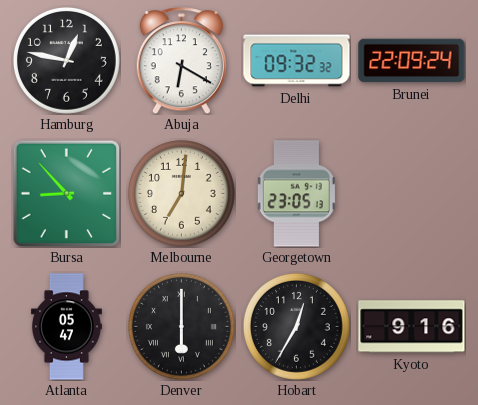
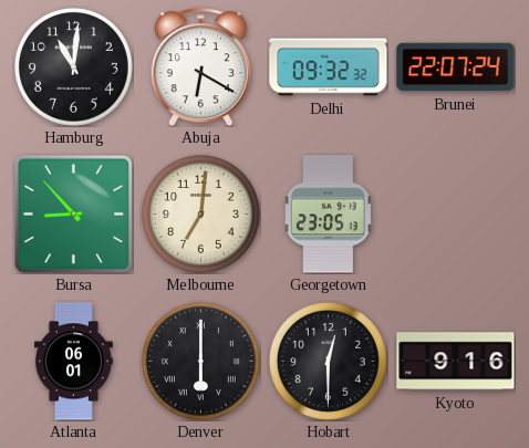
Hamburg: 12:47 -> 11:01
Brunei: 22:09 -> 22:07
Atlanta: 05:47 -> 06:01
Hobart: 12:35 -> 12:30
